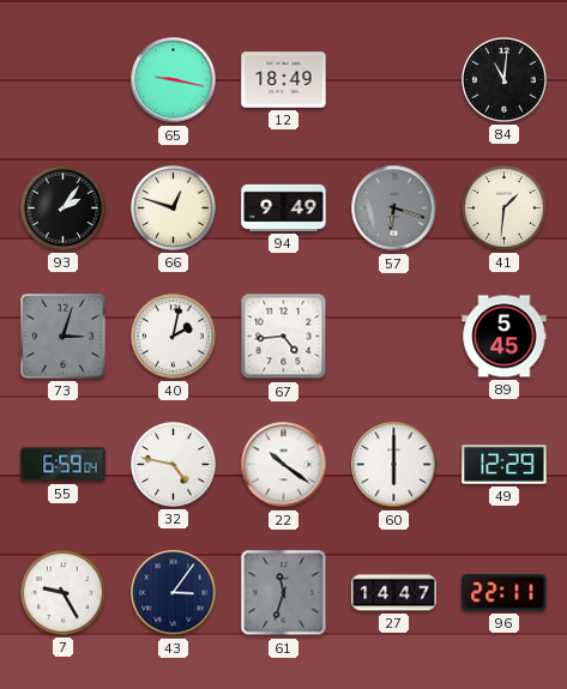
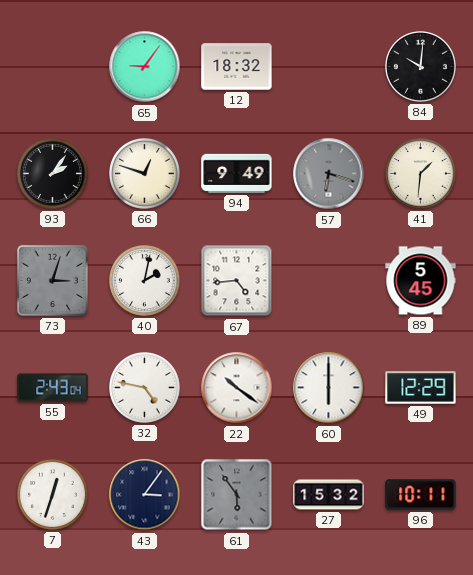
65: 9:17 -> 9:06
12: 18:49 -> 18:32
84: 11:01 -> 10:01
55: 6:59 -> 2:43
7: 9:25 -> 12:33
61: 11:33 -> 5:54
27: 14:47 -> 15:32
96: 22:11 -> 10:11
